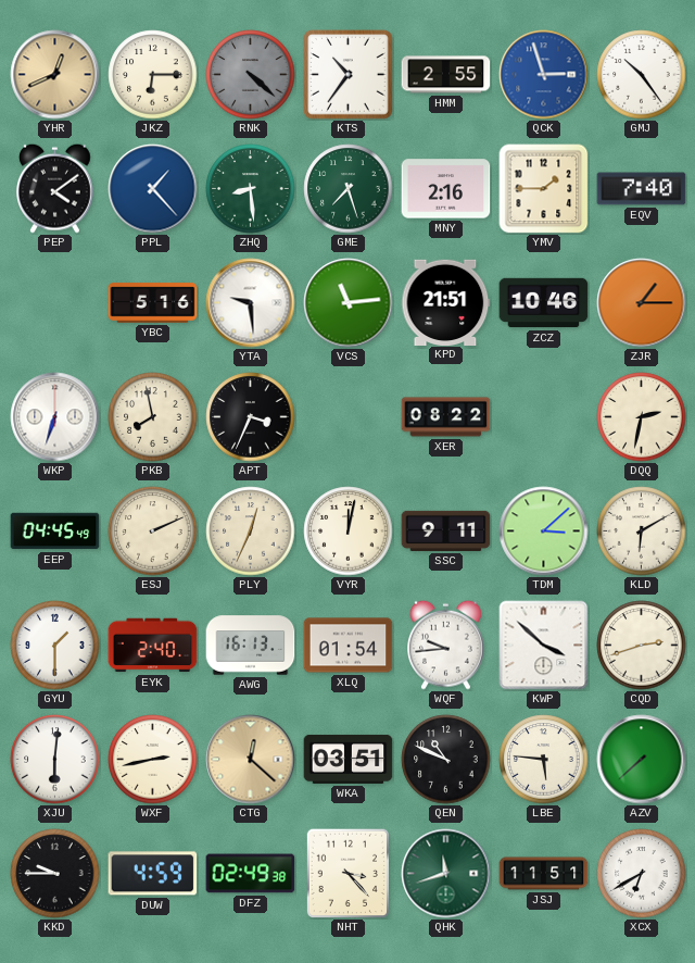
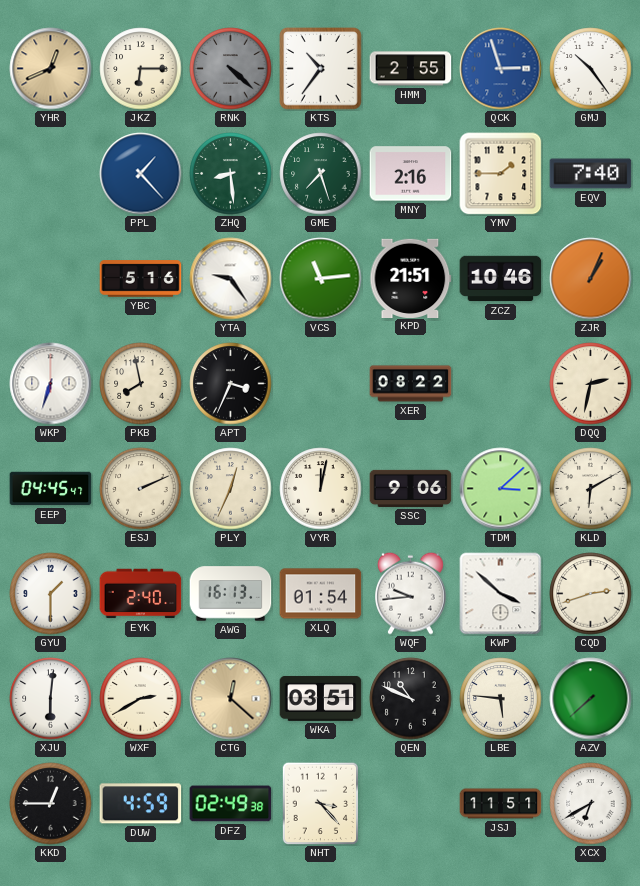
PEP: 4:09 -> none
YTA: 9:29 -> 9:24
ZJR: 1:15 -> 1:04
EEP: 04:45:49 -> 04:45:47
SSC: 9:11 -> 9:06
WXF: 2:43 -> 2:40
KKD: 9:45 -> 12:45
QHK: 11:42 -> none
